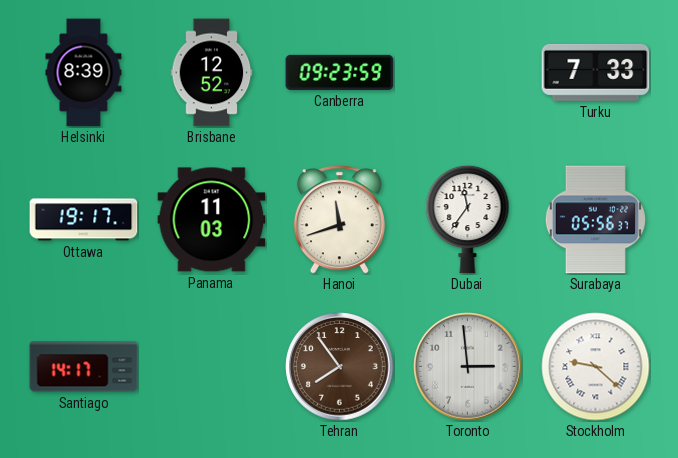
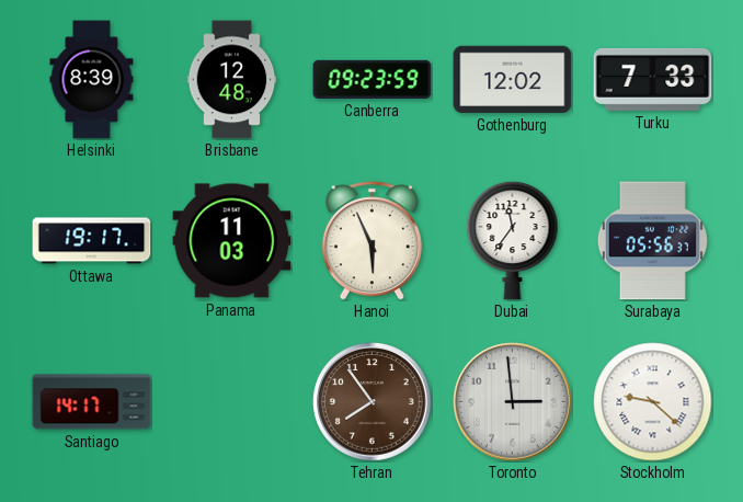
Brisbane: 12:52 -> 12:48
Gothenburg: none -> 12:02
Hanoi: 11:42 -> 5:56
